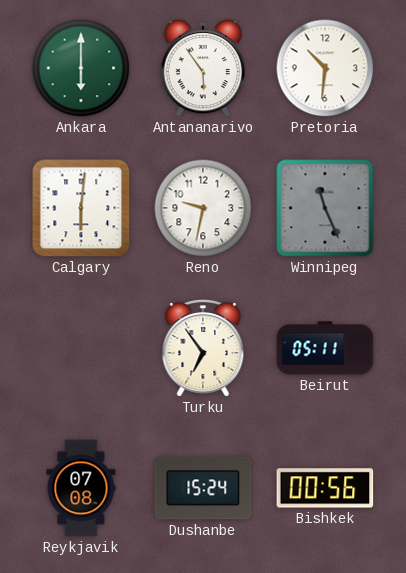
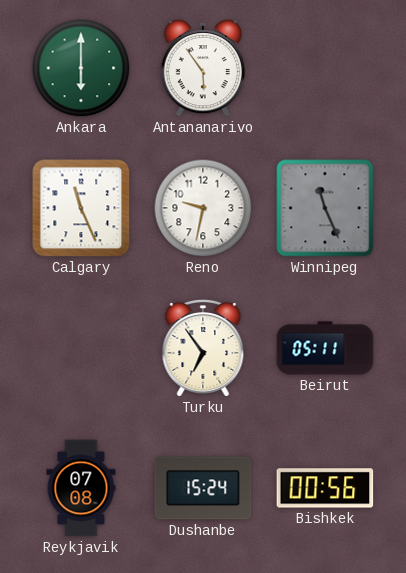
Pretoria: 10:31 -> none
Calgary: 6:01 -> 11:26
